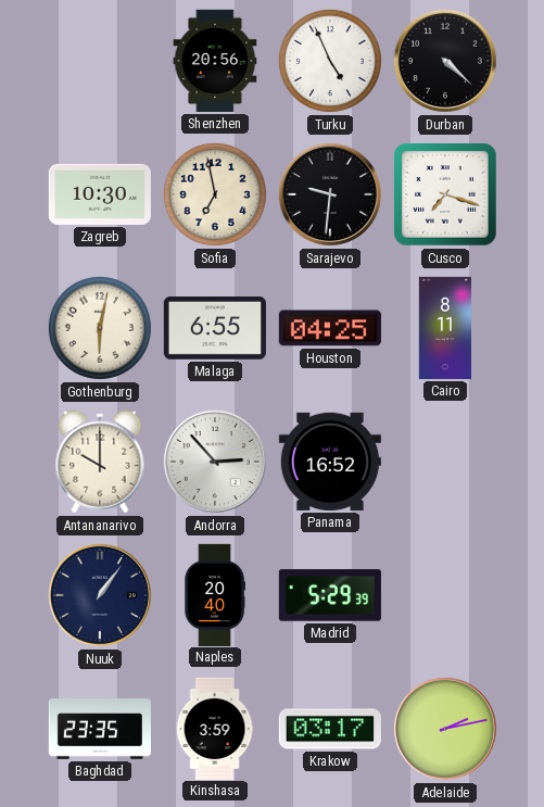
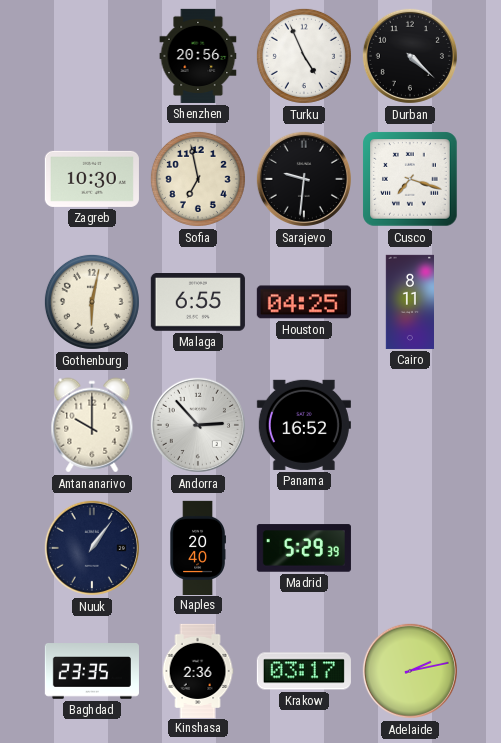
Kinshasa: 3:59 -> 2:36
